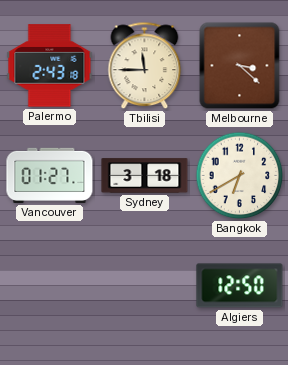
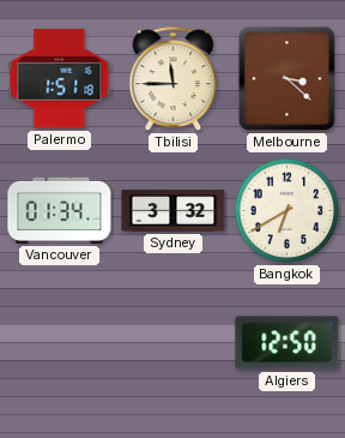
Palermo: 2:43 -> 1:51
Vancouver: 01:27 -> 01:34
Sydney: 3:18 -> 3:32
